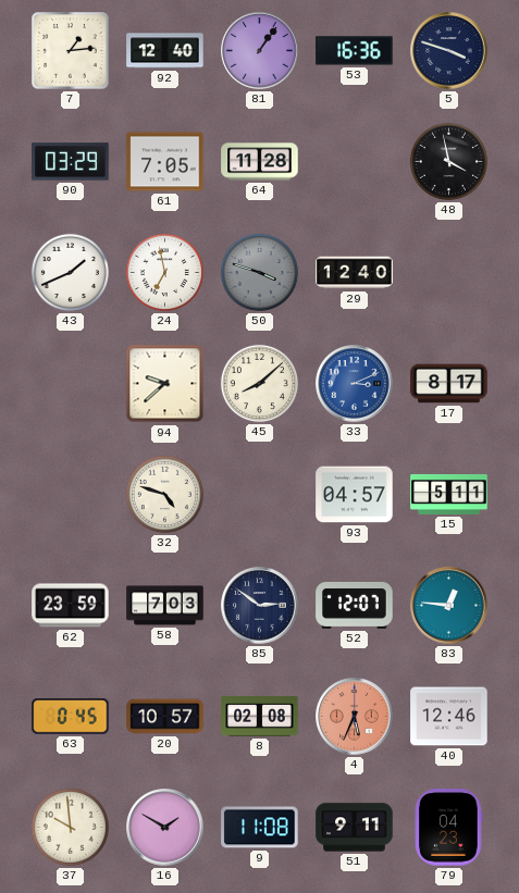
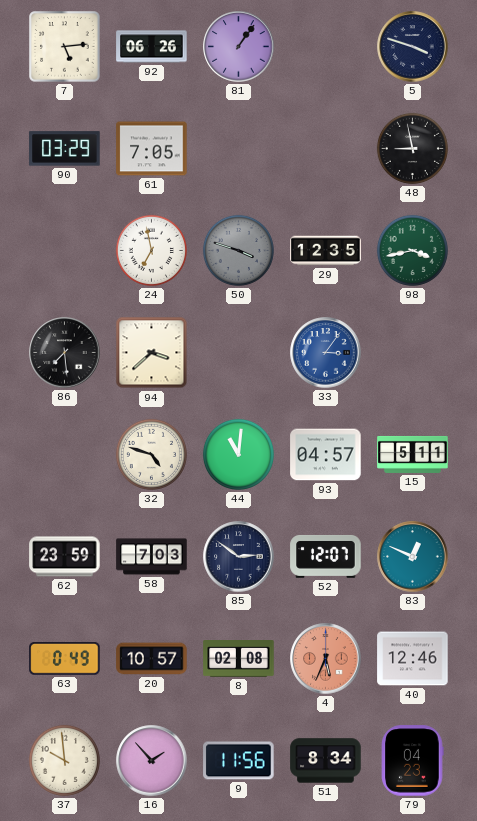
7: 1:14 -> 5:14
92: 12:40 -> 06:26
53: 16:36 -> none
64: 11:28 -> none
48: 3:58 -> 8:58
43: 1:41 -> none
29: 12:40 -> 12:35
98: none -> 3:43
86: none -> 7:29
94: 9:38 -> 3:38
45: 8:08 -> none
33: 3:11 -> 3:06
17: 8:17 -> none
44: none -> 11:01
83: 12:46 -> 12:49
63: 0:45 -> 0:49
16: 1:50 -> 1:53
9: 11:08 -> 11:56
51: 9:11 -> 8:34
